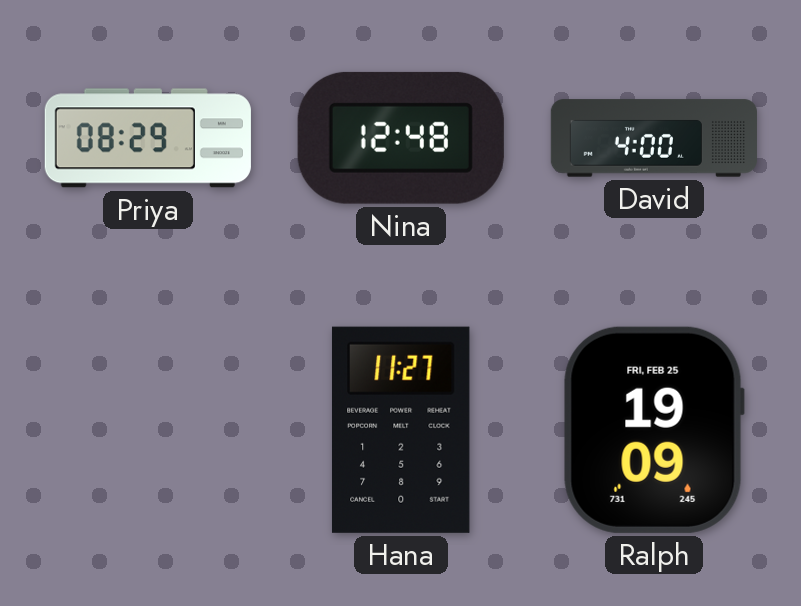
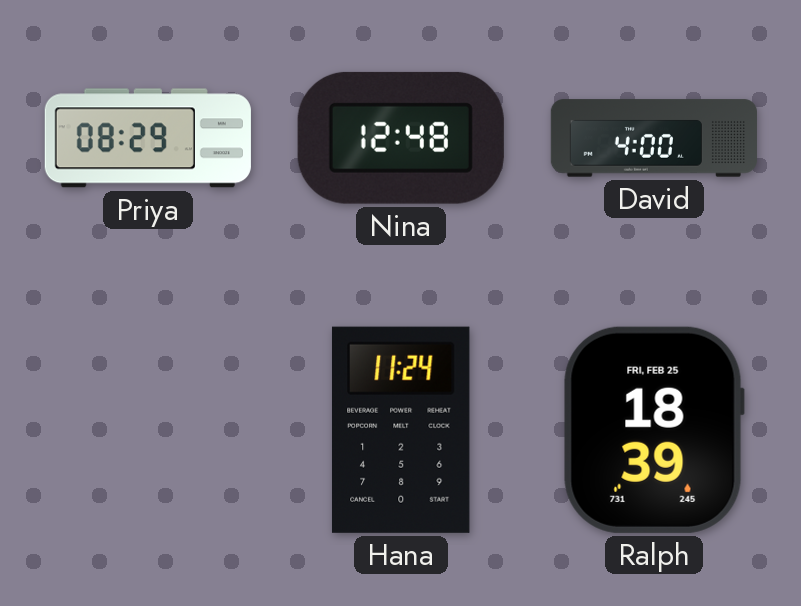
Hana: 11:27 -> 11:24
Ralph: 19:09 -> 18:39
